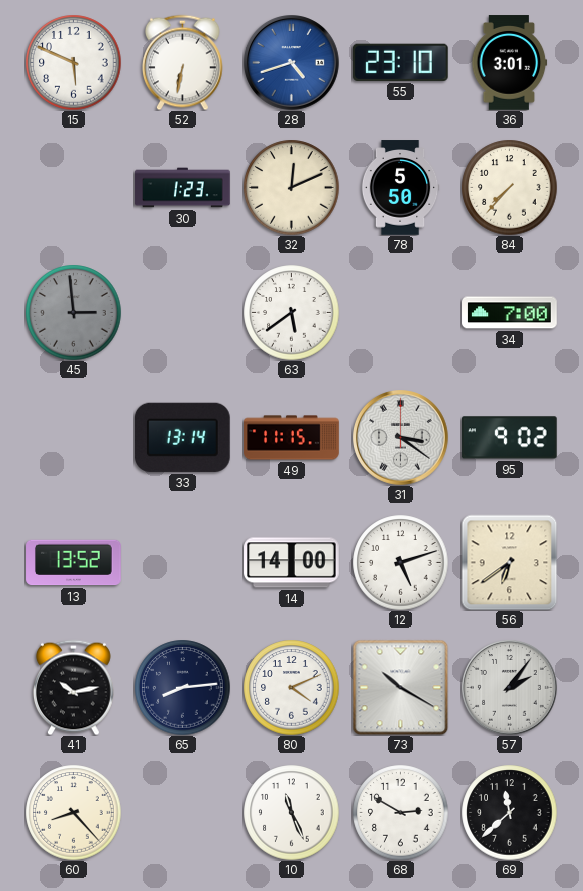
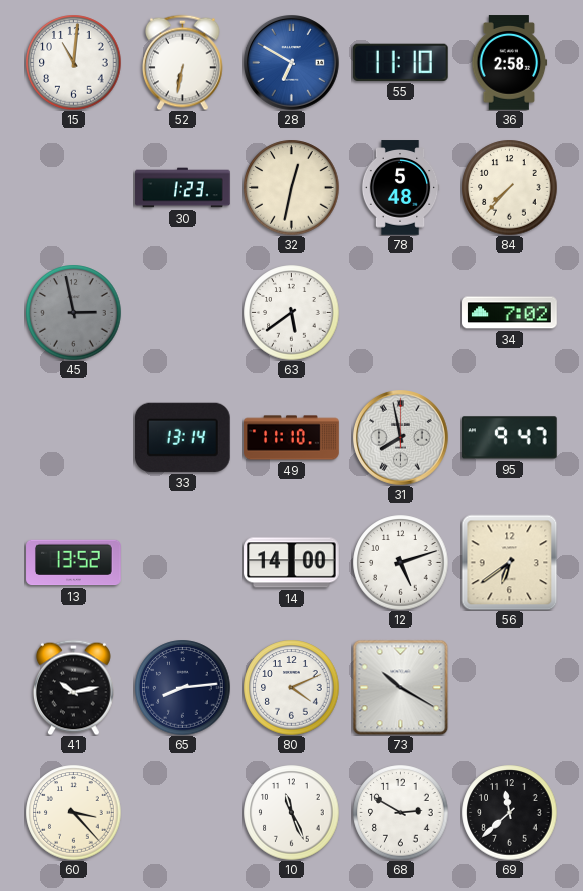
15: 5:49 -> 11:01
28: 4:42 -> 6:50
55: 23:10 -> 11:10
36: 3:01 -> 2:58
32: 12:11 -> 12:32
78: 5:50 -> 5:48
45: 2:59 -> 2:58
34: 7:00 -> 7:02
49: 11:15 -> 11:10
31: 3:21 -> 7:58
95: 9:02 -> 9:47
57: 2:06 -> none
60: 8:23 -> 3:23
